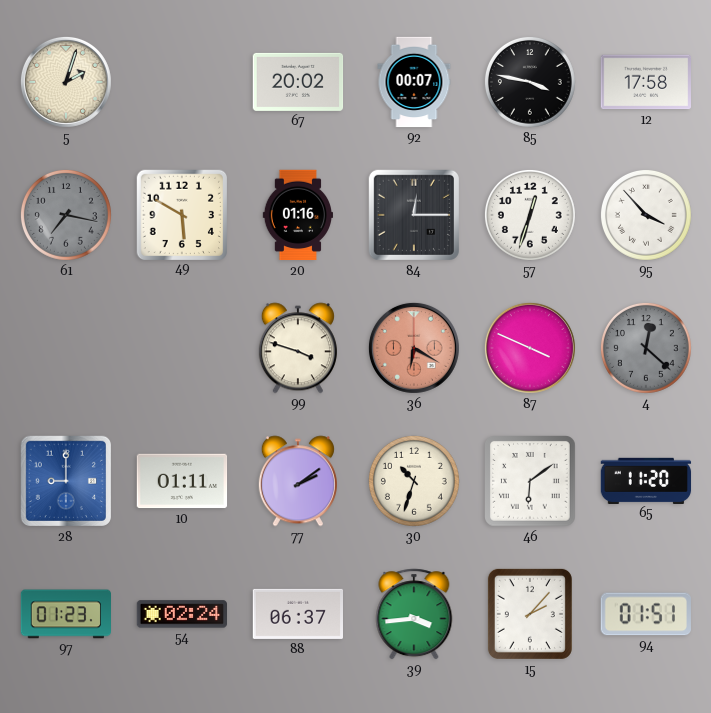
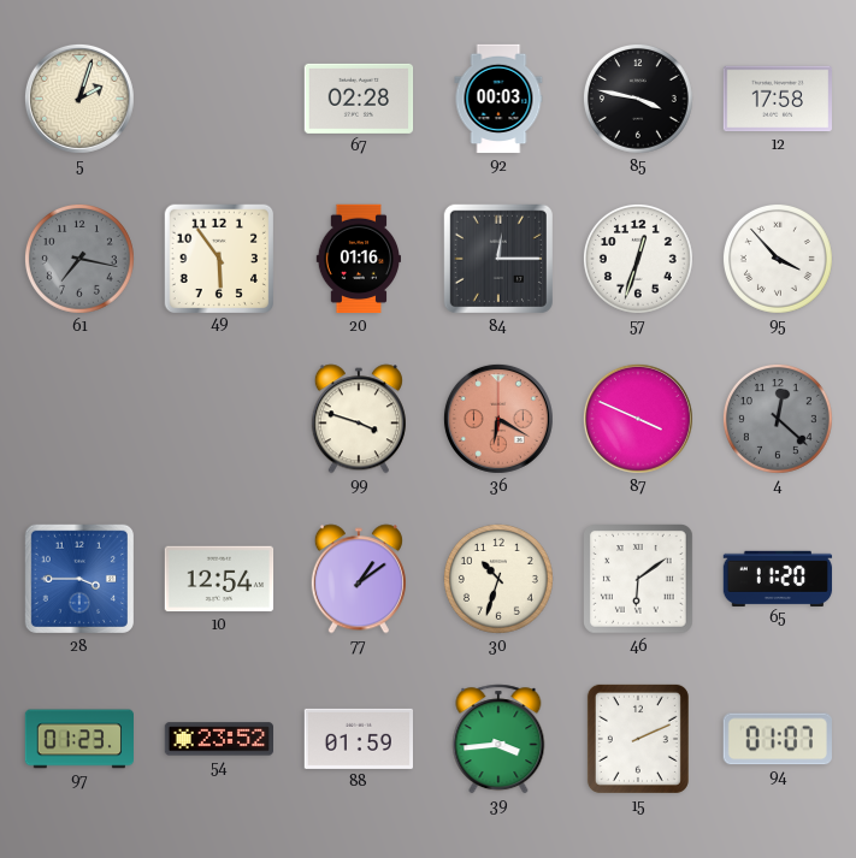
67: 20:02 -> 02:28
92: 00:07 -> 00:03
49: 5:50 -> 5:54
28: 9:00 -> 3:45
10: 01:11 -> 12:54
77: 2:09 -> 1:09
54: 02:24 -> 23:52
88: 06:37 -> 01:59
15: 2:07 -> 2:11
94: 01:51 -> 01:07
